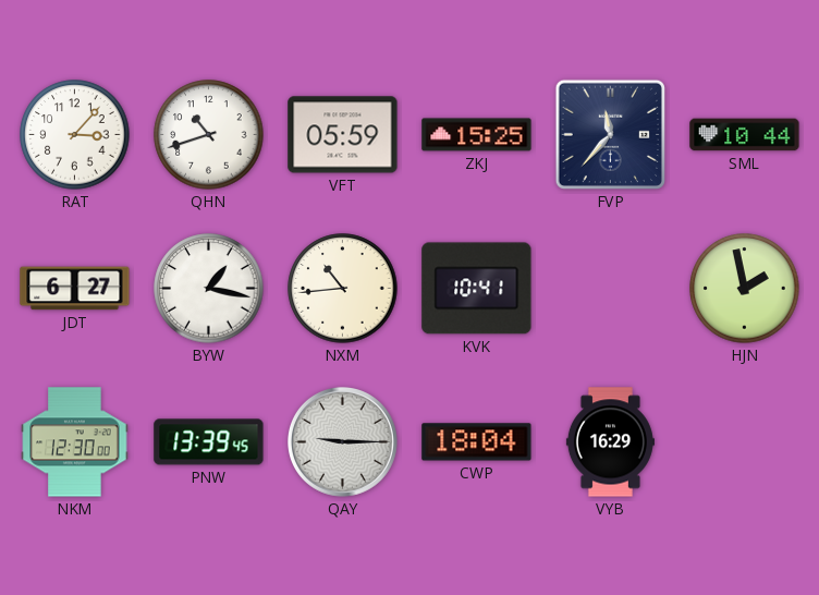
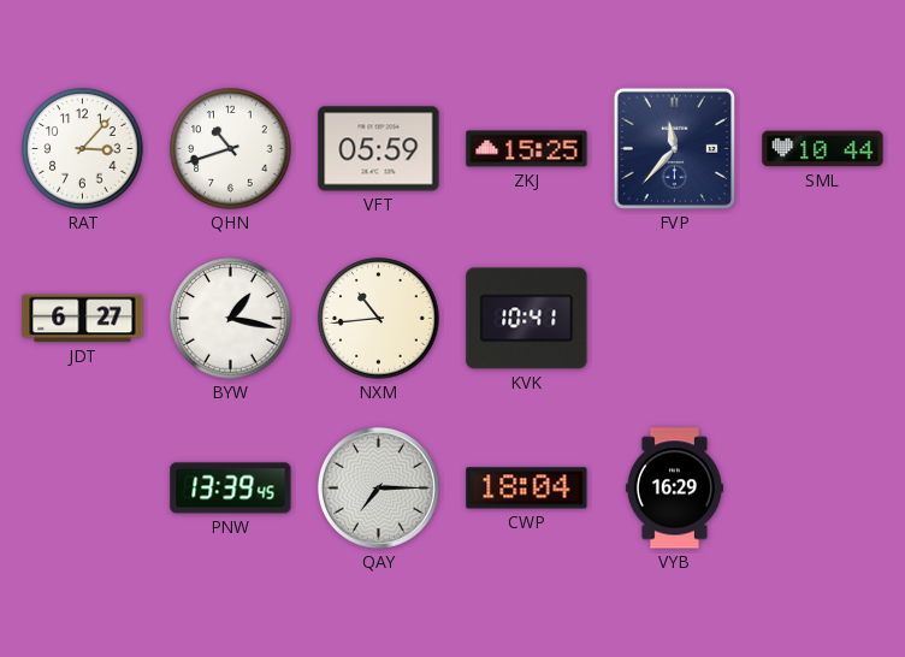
HJN: 1:58 -> none
NKM: 12:30 -> none
QAY: 9:15 -> 7:15
